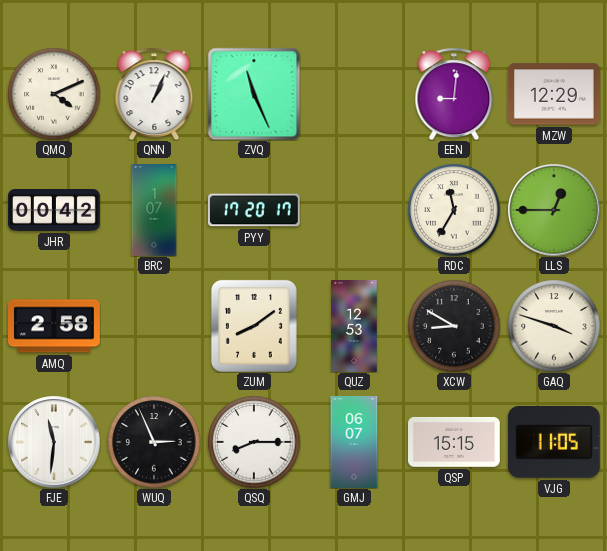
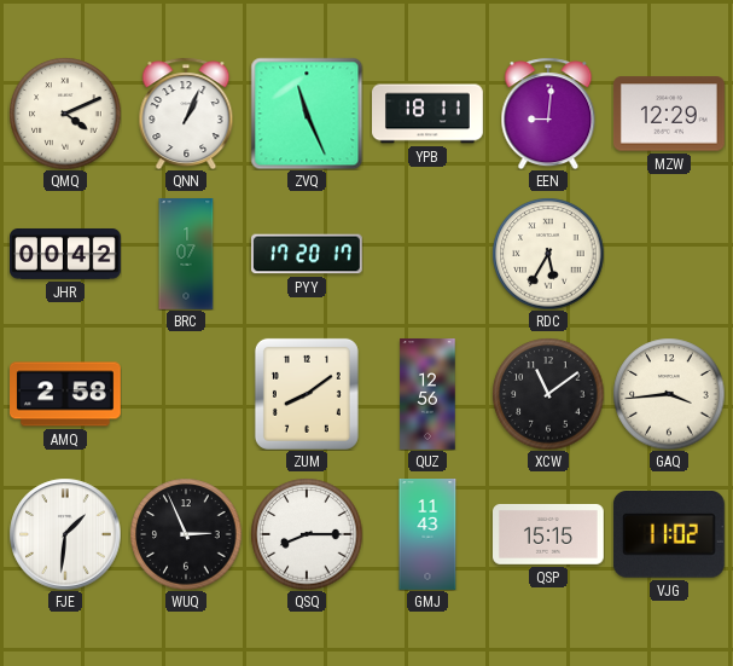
YPB: none -> 18:11
RDC: 11:35 -> 5:35
LLS: 12:45 -> none
QUZ: 12:53 -> 12:56
XCW: 8:50 -> 11:09
GAQ: 3:48 -> 3:44
FJE: 11:31 -> 1:31
GMJ: 06:07 -> 11:43
VJG: 11:05 -> 11:02
